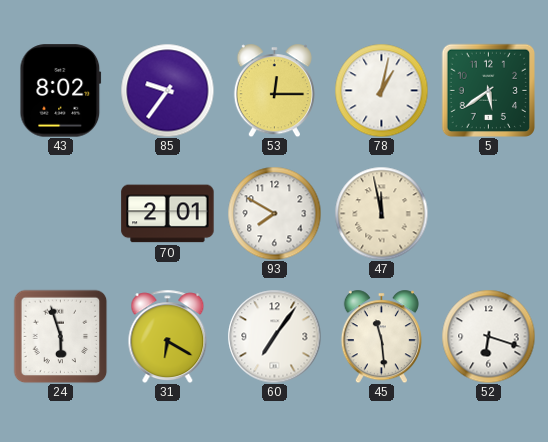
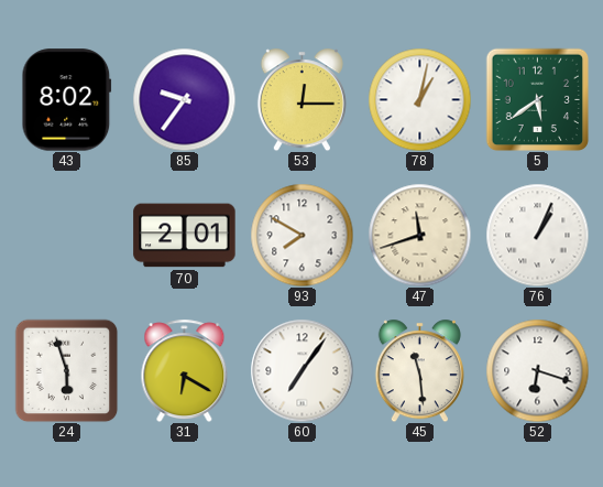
47: 11:58 -> 11:42
76: none -> 1:04
